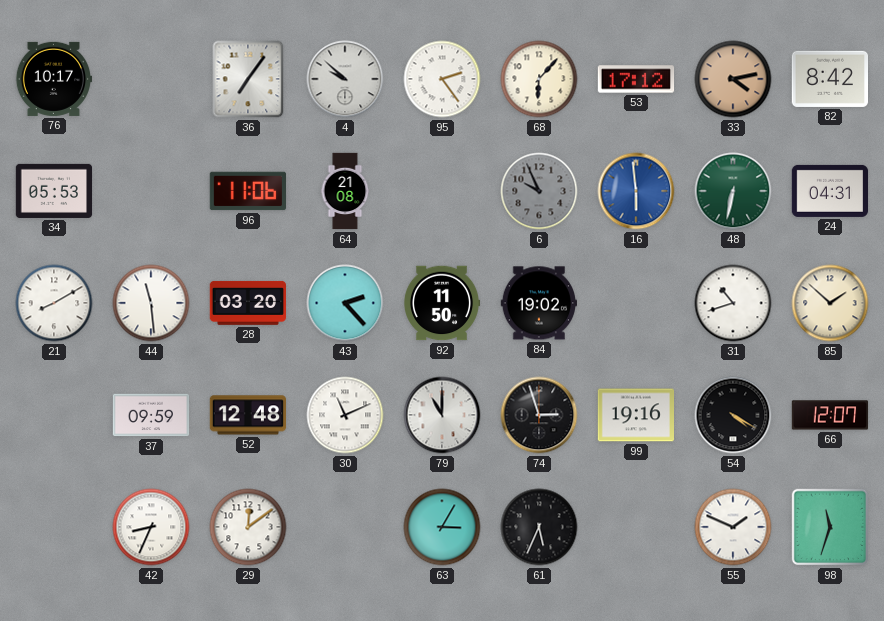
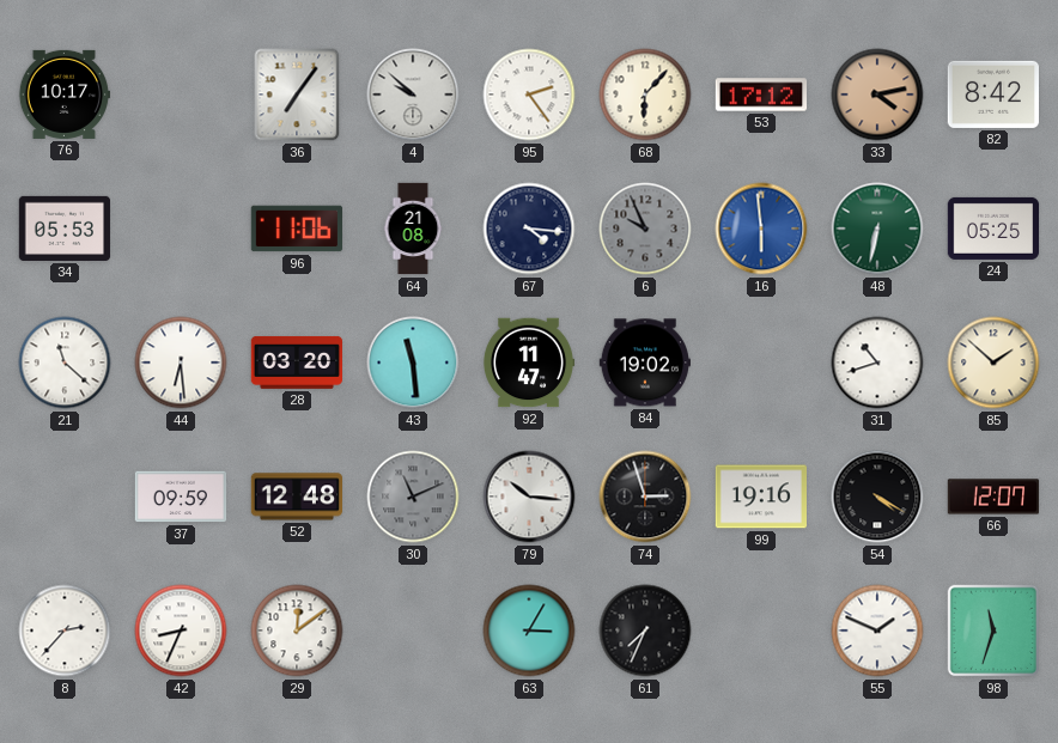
67: none -> 4:16
24: 04:31 -> 05:25
21: 8:10 -> 11:22
44: 11:29 -> 6:29
43: 2:23 -> 11:29
92: 11:50 -> 11:47
30 dial: white -> grey
79: 11:00 -> 10:16
8: none -> 2:37
61: 5:34 -> 7:34
